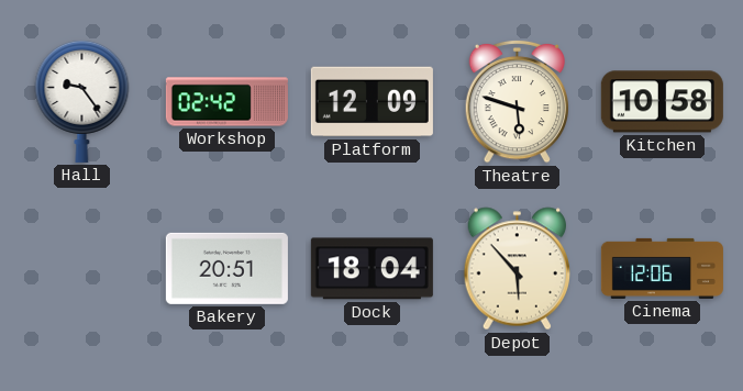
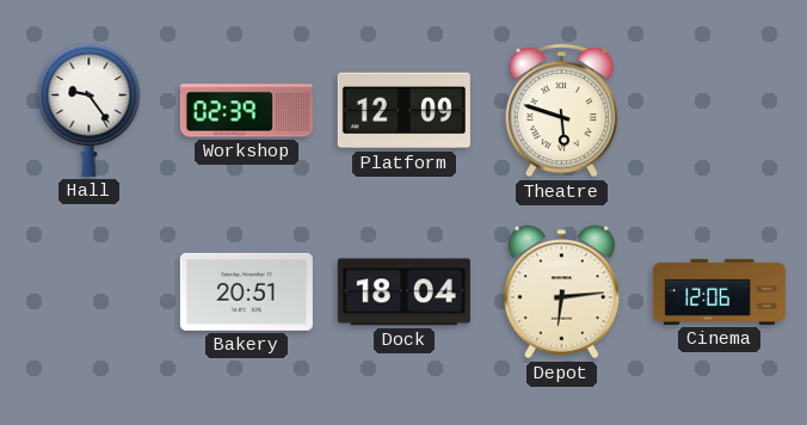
Workshop: 02:42 -> 02:39
Kitchen: 10:58 -> none
Depot: 5:53 -> 6:14
